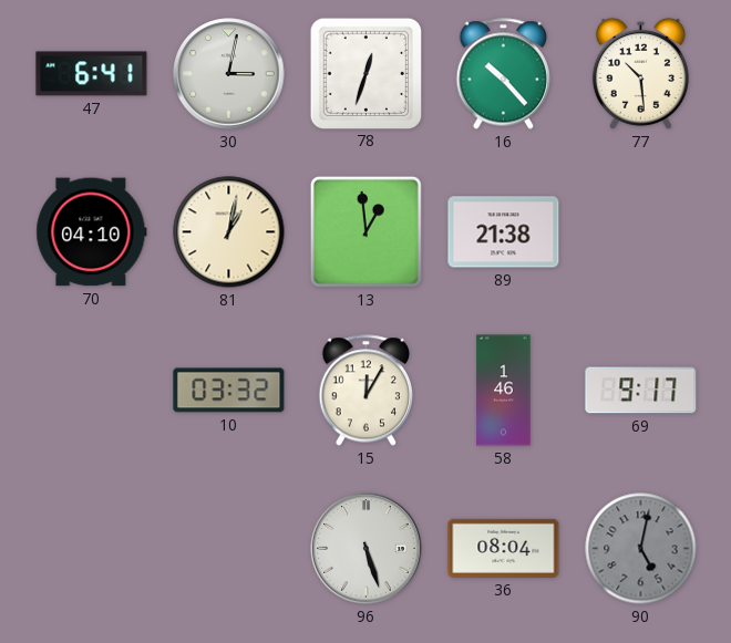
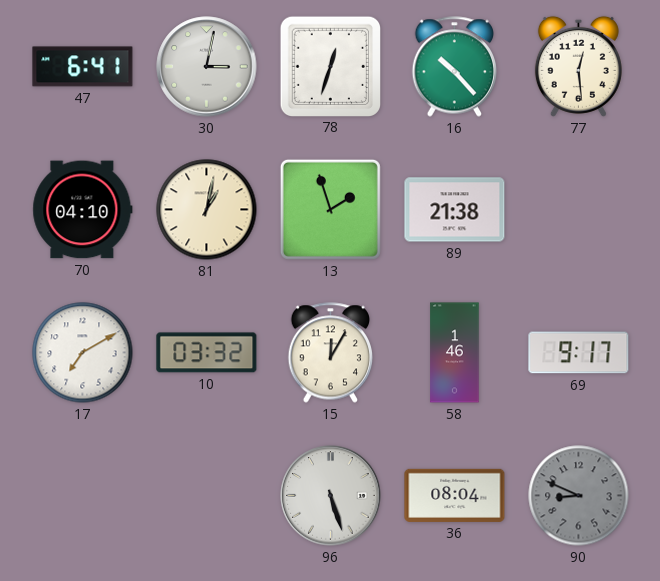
77: 10:29 -> 12:29
13: 12:59 -> 1:57
17: none -> 7:10
90: 5:02 -> 8:49
